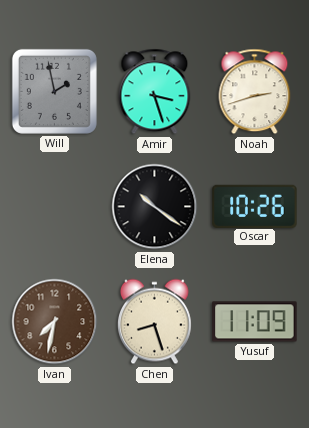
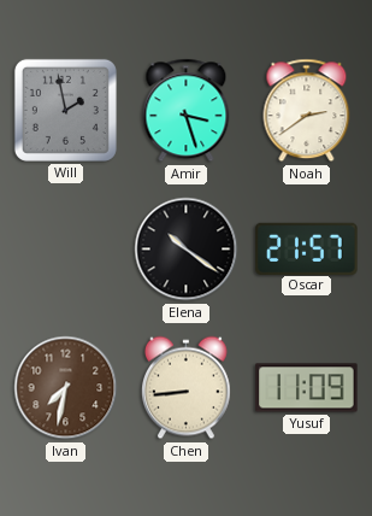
Noah: 2:42 -> 2:39
Oscar: 10:26 -> 21:57
Chen: 8:27 -> 8:44
